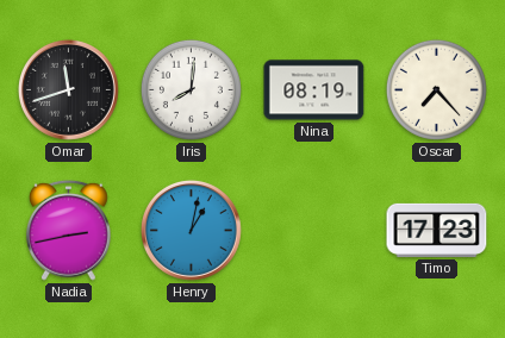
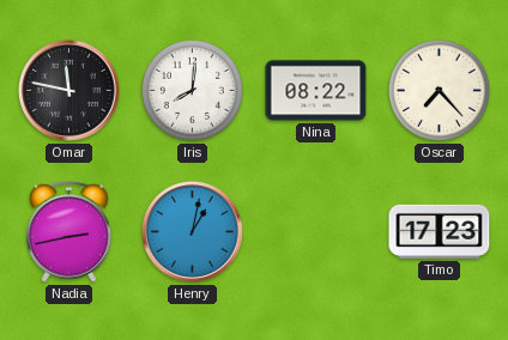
Omar: 11:42 -> 11:47
Nina: 08:19 -> 08:22
